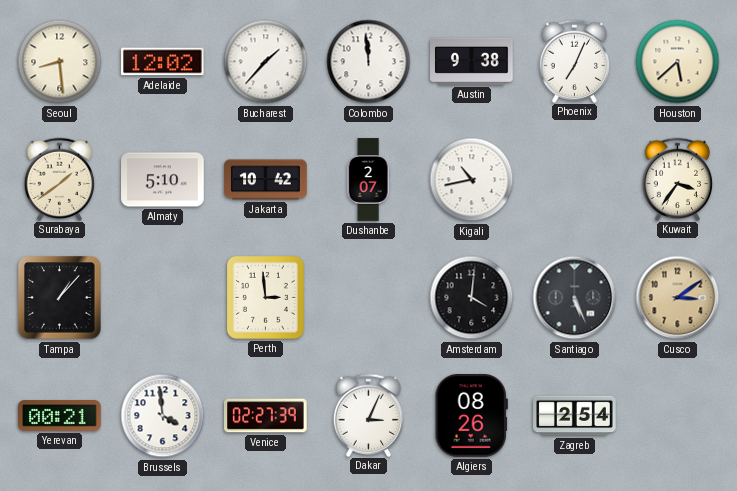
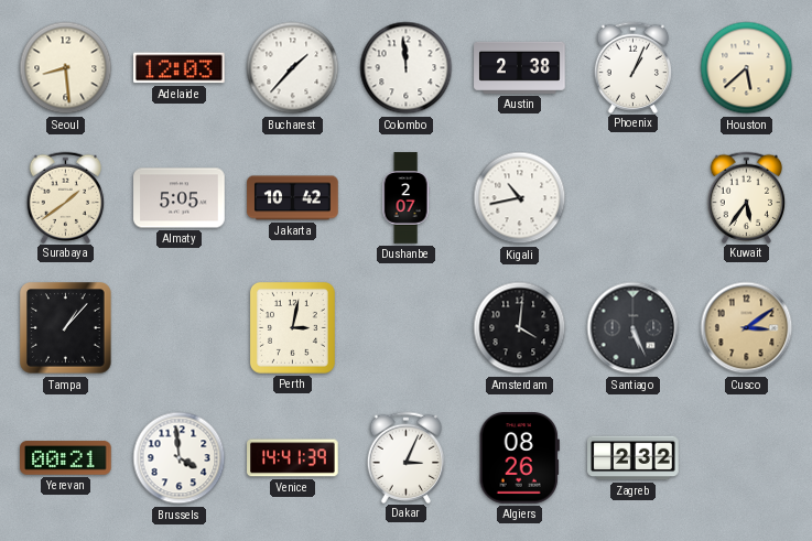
Adelaide: 12:02 -> 12:03
Austin: 9:38 -> 2:38
Phoenix: 7:04 -> 1:04
Almaty: 5:10 -> 5:05
Kuwait: 3:36 -> 5:36
Perth: 2:59 -> 3:02
Venice: 02:27 -> 14:41
Zagreb: 2:54 -> 2:32
